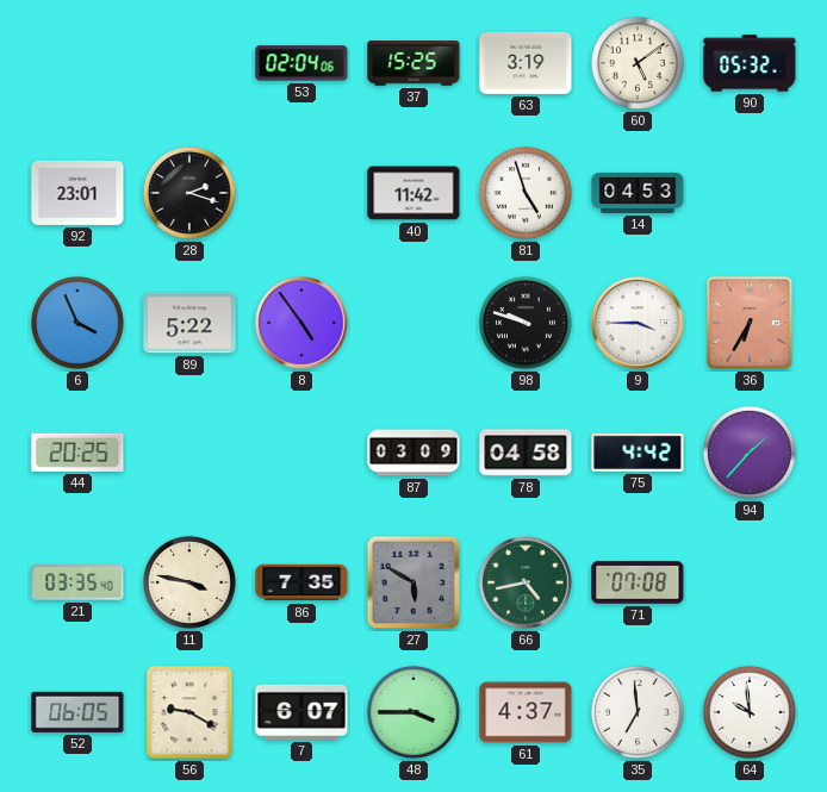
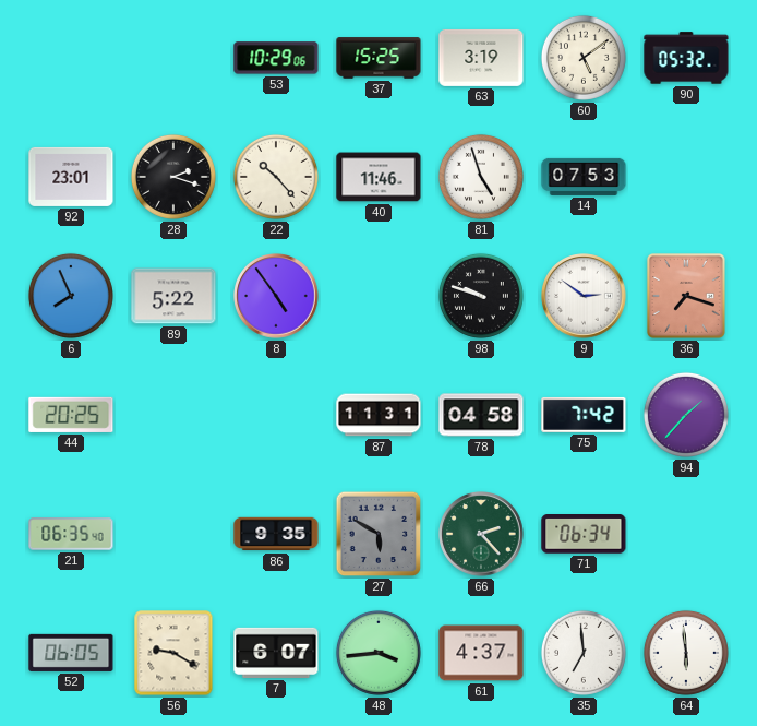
53: 02:04 -> 10:29
22: none -> 10:23
40: 11:42 -> 11:46
14: 04:53 -> 07:53
6: 3:56 -> 7:56
9: 3:45 -> 2:51
36: 6:35 -> 7:18
87: 03:09 -> 11:31
75: 4:42 -> 7:42
21: 03:35 -> 06:35
11: 3:47 -> none
86: 7:35 -> 9:35
66: 4:43 -> 2:23
71: 07:08 -> 06:34
48: 3:45 -> 3:44
64: 9:59 -> 5:59
